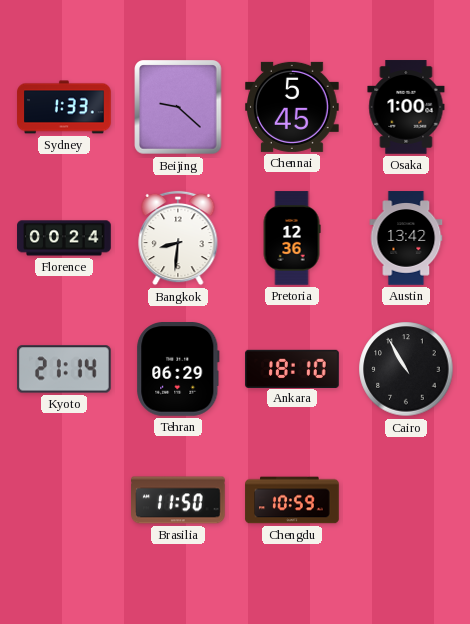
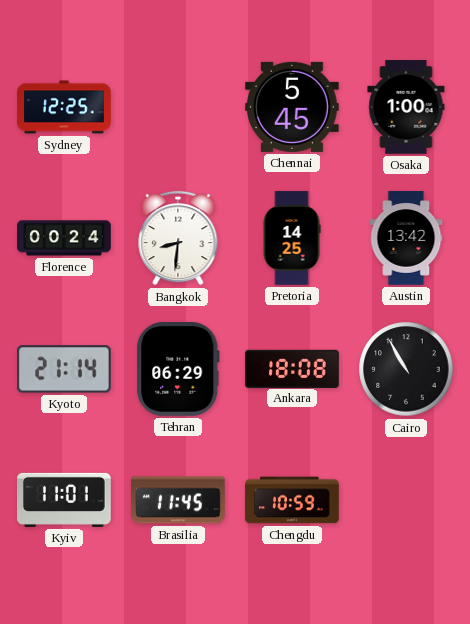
Sydney: 1:33 -> 12:25
Beijing: 9:22 -> none
Pretoria: 12:36 -> 14:25
Ankara: 18:10 -> 18:08
Kyiv: none -> 11:01
Brasilia: 11:50 -> 11:45
